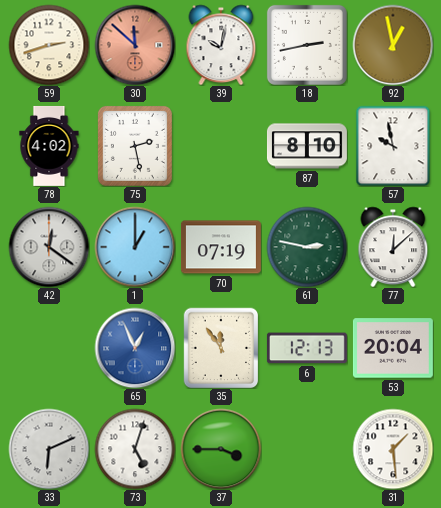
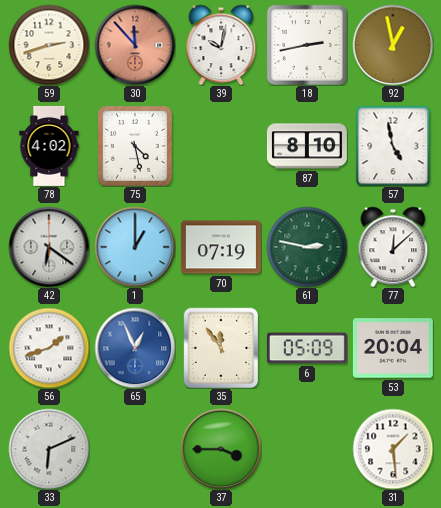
30: 11:52 -> 11:53
75: 2:28 -> 4:28
57: 9:58 -> 4:58
42: 12:21 -> 6:21
56: none -> 1:42
6: 12:13 -> 05:09
73: 5:03 -> none
